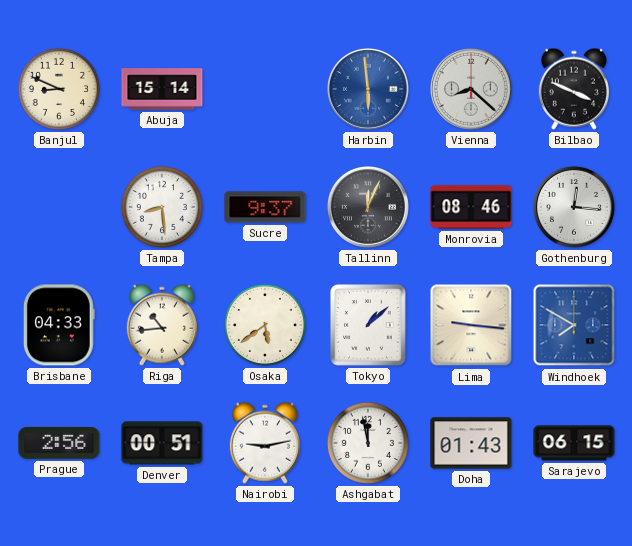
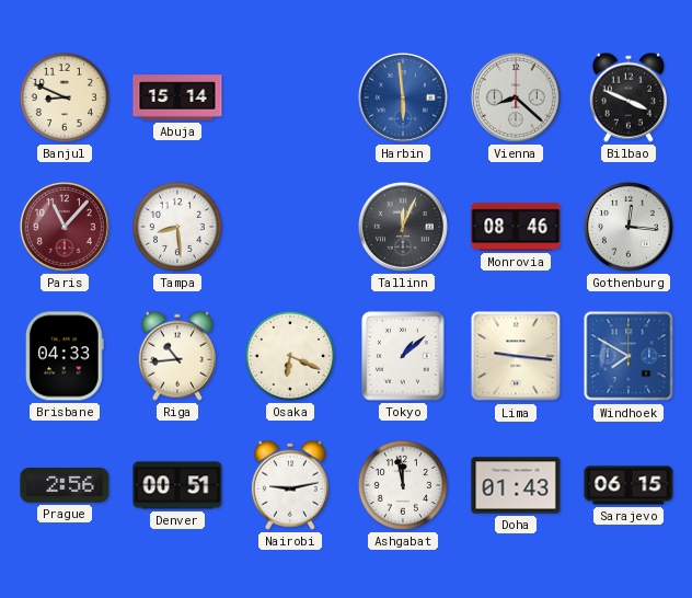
Paris: none -> 11:07
Sucre: 9:37 -> none
Osaka: 5:39 -> 6:19
